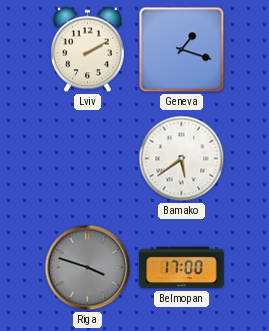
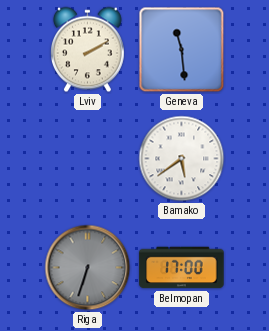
Geneva: 1:18 -> 11:29
Riga: 3:48 -> 6:33
